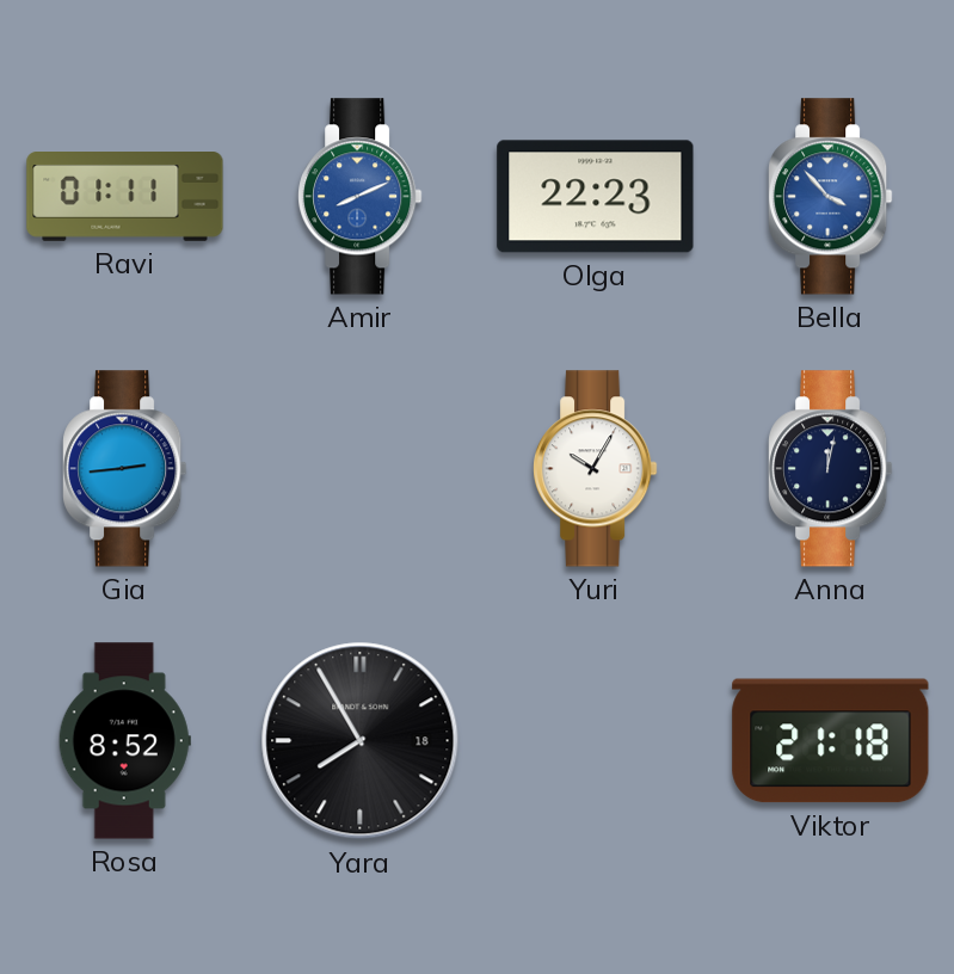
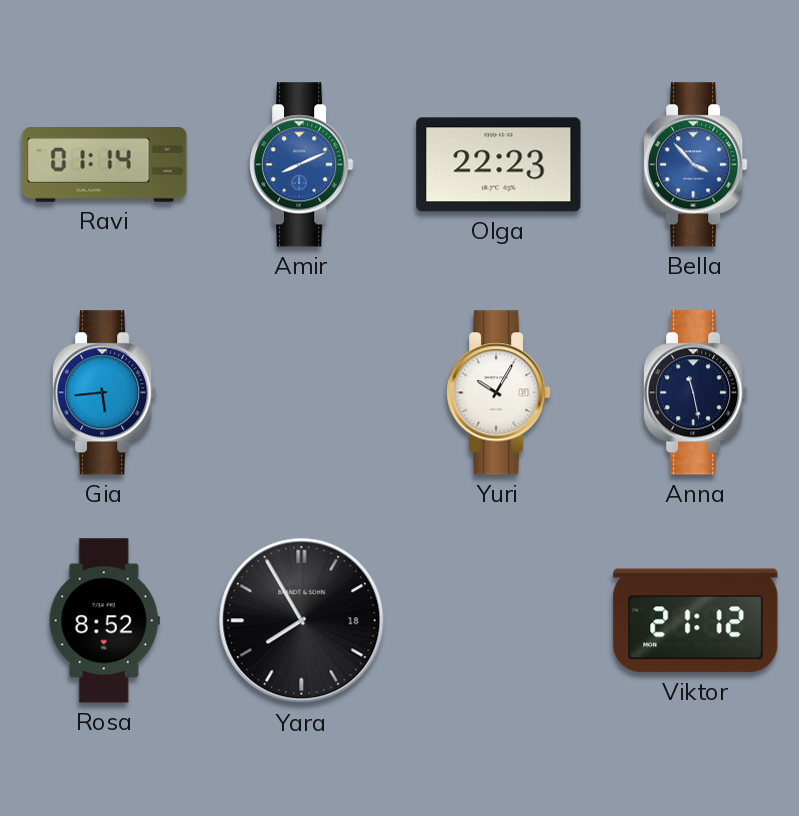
Ravi: 01:11 -> 01:14
Gia: 2:44 -> 5:44
Anna: 12:02 -> 11:28
Viktor: 21:18 -> 21:12
